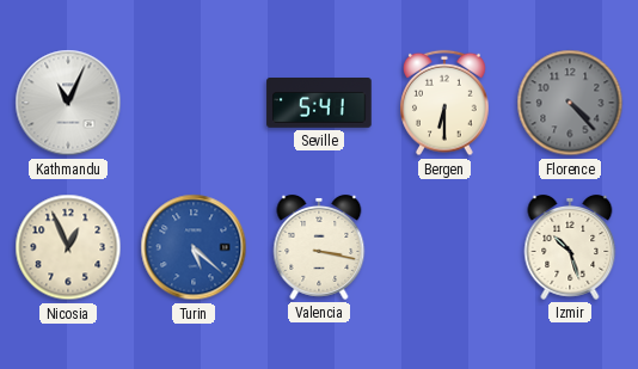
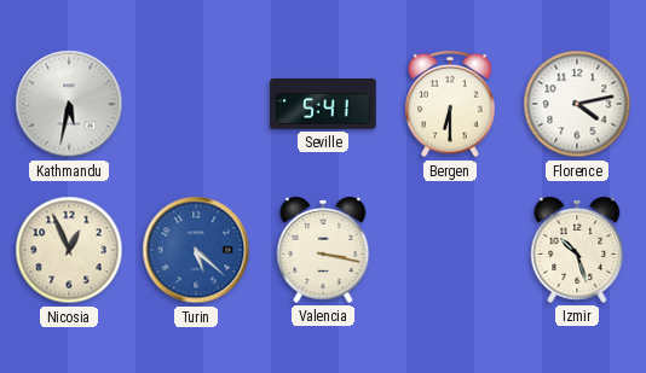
Kathmandu: 11:04 -> 5:32
Florence: 4:23 -> 4:13
Florence dial: grey -> white
